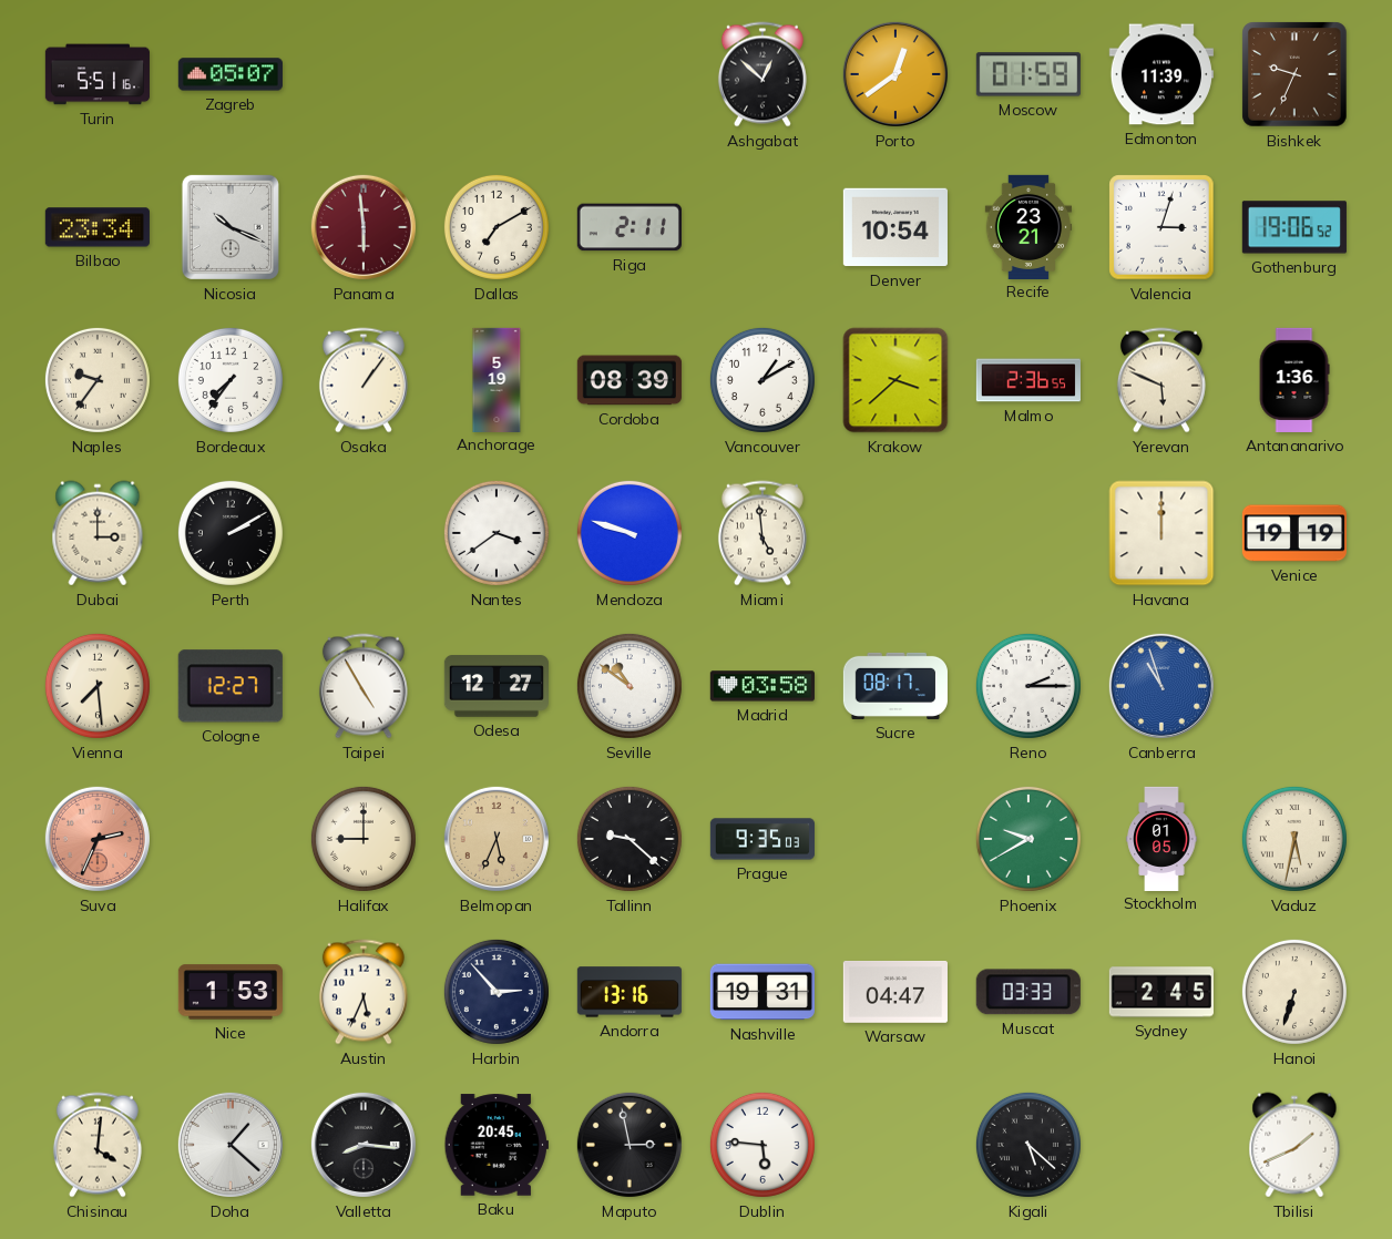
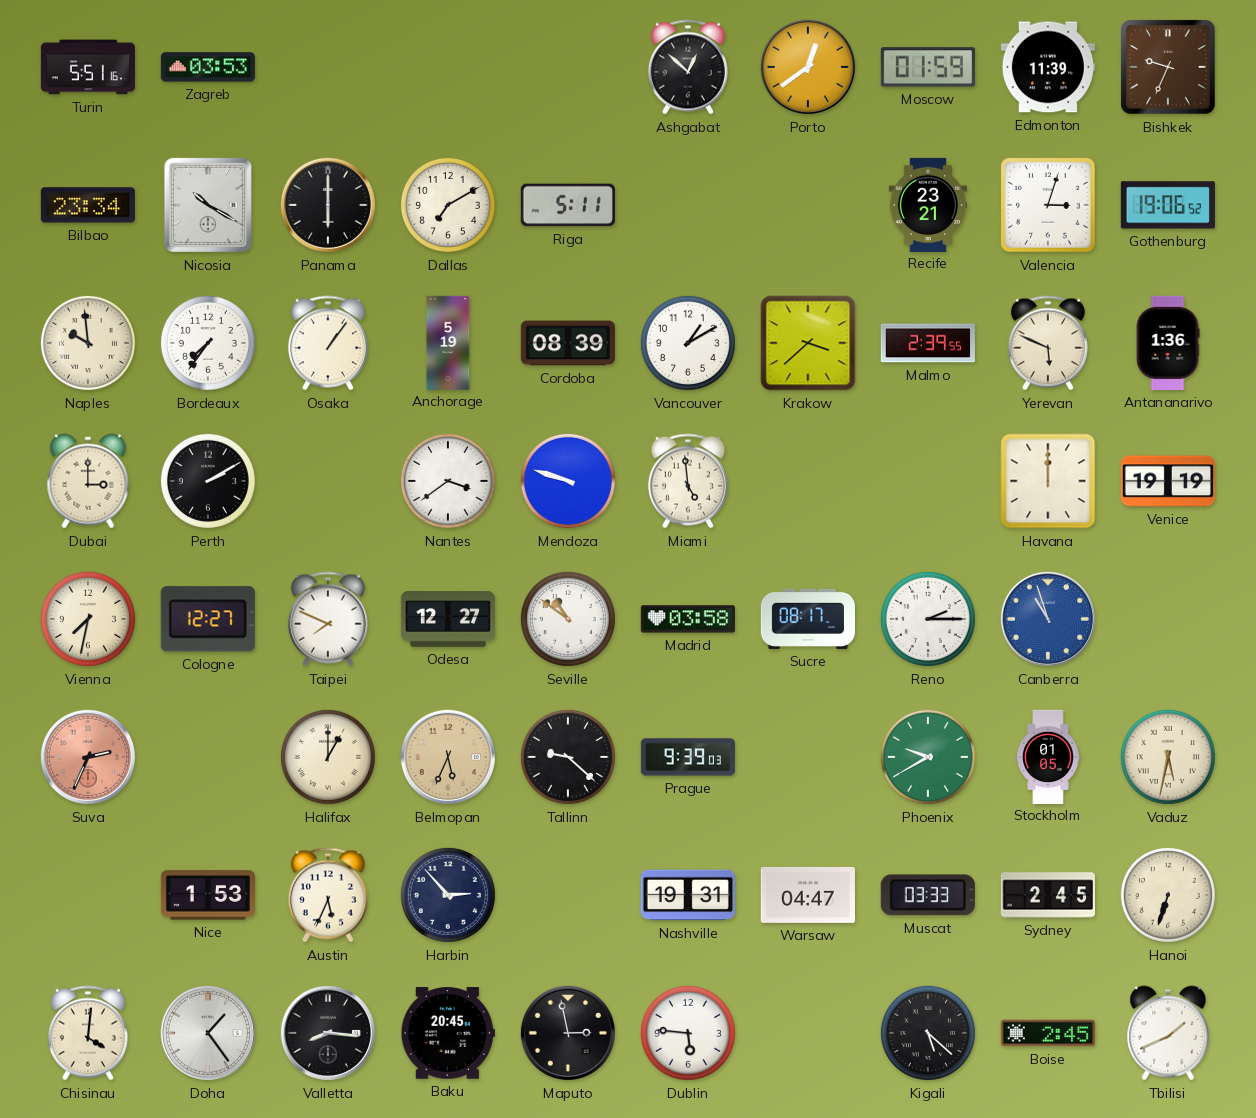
Zagreb: 05:07 -> 03:53
Nicosia: 10:19 -> 10:20
Panama: 5:59 -> 6:00
Panama dial: burgundy -> black
Riga: 2:11 -> 5:11
Denver: 10:54 -> none
Naples: 9:36 -> 9:59
Malmo: 2:36 -> 2:39
Vienna: 7:29 -> 7:32
Taipei: 4:55 -> 7:49
Halifax: 9:00 -> 1:00
Prague: 9:35 -> 9:39
Andorra: 13:16 -> none
Doha: 1:22 -> 1:24
Boise: none -> 2:45
